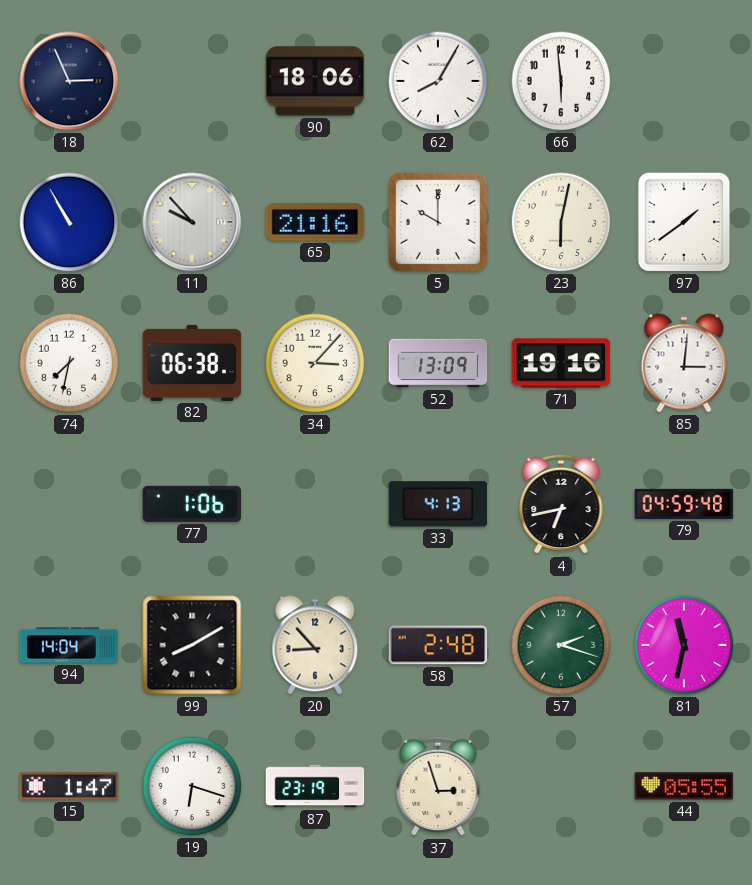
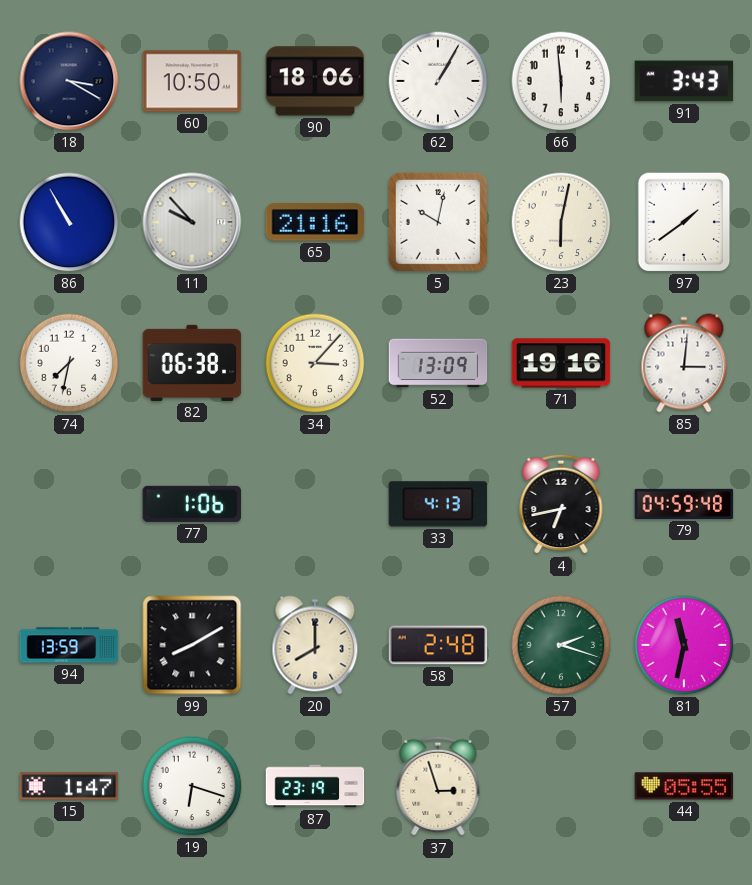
18: 2:56 -> 3:20
60: none -> 10:50
62: 8:05 -> 1:05
91: none -> 3:43
5: 10:00 -> 10:02
94: 14:04 -> 13:59
20: 8:53 -> 8:00
